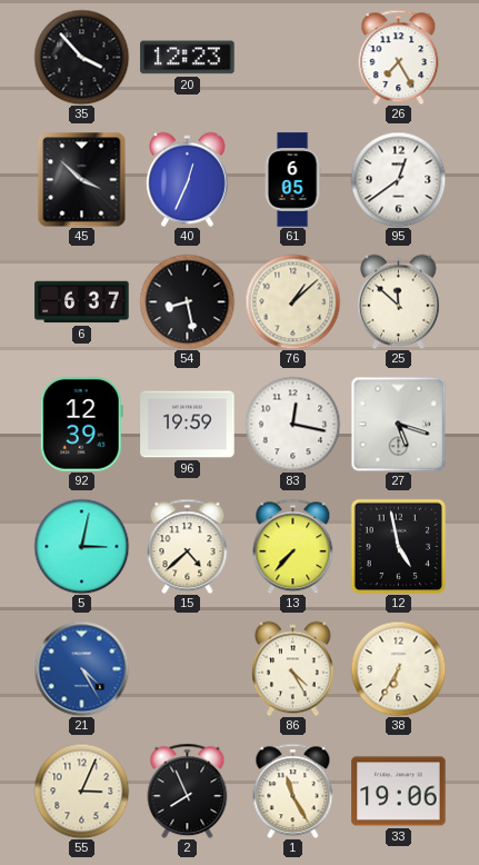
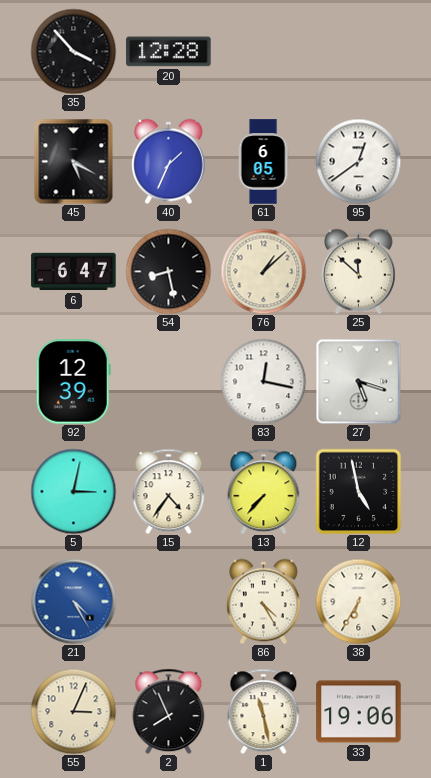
20: 12:23 -> 12:28
26: 7:25 -> none
45: 3:52 -> 5:20
40: 12:34 -> 1:34
6: 6:37 -> 6:47
96: 19:59 -> none
15: 4:38 -> 4:36
1: 11:25 -> 11:28
